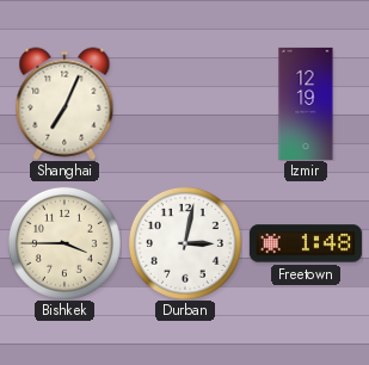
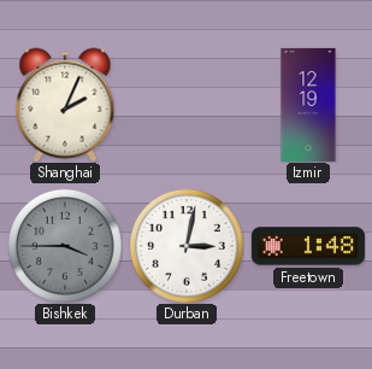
Shanghai: 7:04 -> 2:04
Bishkek dial: cream -> grey
